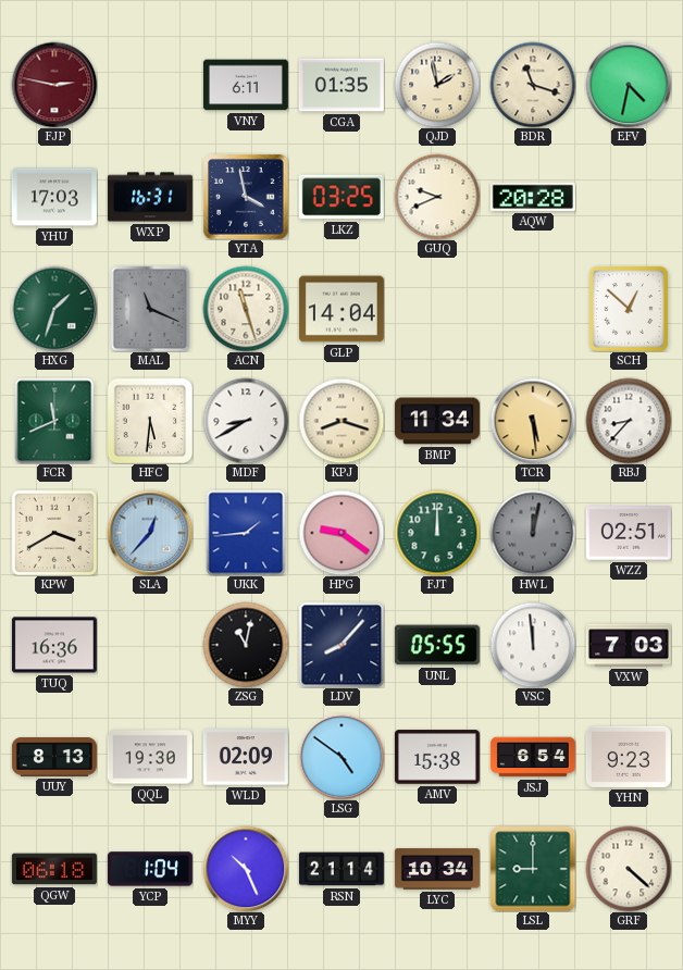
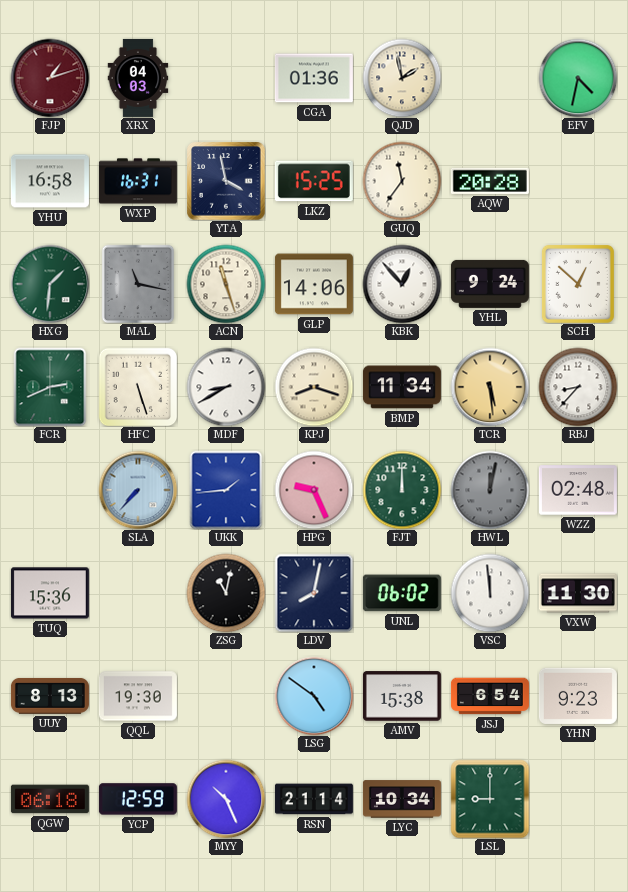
FJP: 2:47 -> 1:12
XRX: none -> 04:03
VNY: 6:11 -> none
CGA: 01:35 -> 01:36
BDR: 11:18 -> none
YHU: 17:03 -> 16:58
LKZ: 03:25 -> 15:25
GUQ: 9:41 -> 11:36
HXG: 1:33 -> 1:31
MAL: 11:19 -> 11:17
GLP: 14:04 -> 14:06
KBK: none -> 12:53
YHL: none -> 9:24
FCR: 11:41 -> 2:41
HFC: 5:31 -> 5:27
KPW: 3:40 -> none
SLA: 12:37 -> 7:37
HPG: 9:21 -> 9:26
WZZ: 02:51 -> 02:48
TUQ: 16:36 -> 15:36
LDV: 8:07 -> 8:02
UNL: 05:55 -> 06:02
VXW: 7:03 -> 11:30
WLD: 02:09 -> none
YCP: 1:04 -> 12:59
GRF: 4:22 -> none
